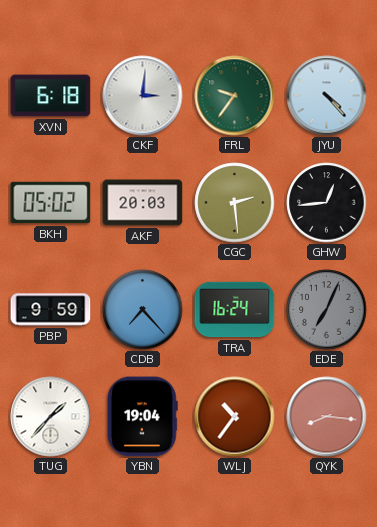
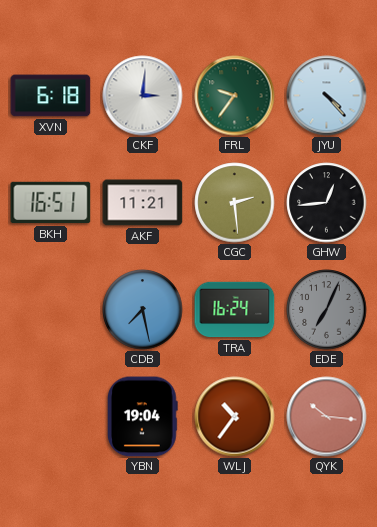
BKH: 05:02 -> 16:51
AKF: 20:03 -> 11:21
PBP: 9:59 -> none
CDB: 7:23 -> 7:28
TUG: 1:37 -> none
QYK: 8:16 -> 10:16
